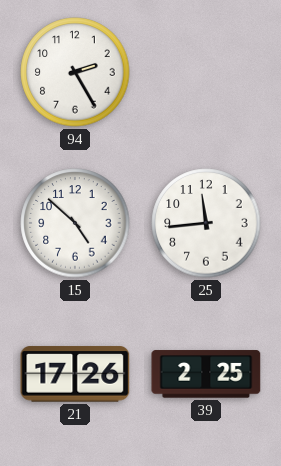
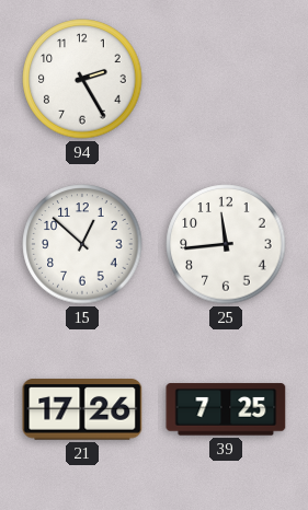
15: 4:52 -> 12:52
39: 2:25 -> 7:25
